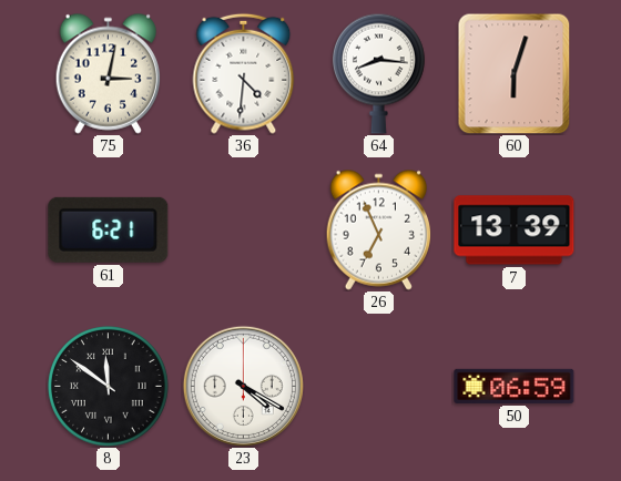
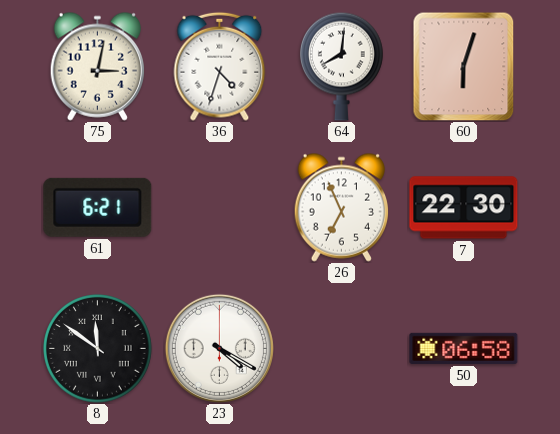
36: 4:31 -> 4:33
64: 8:16 -> 8:01
7: 13:39 -> 22:30
50: 06:59 -> 06:58
